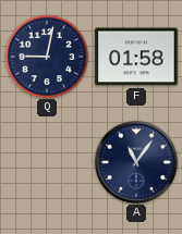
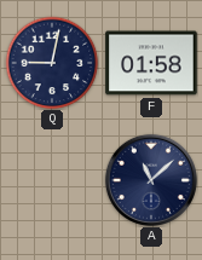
A: 11:06 -> 11:08
